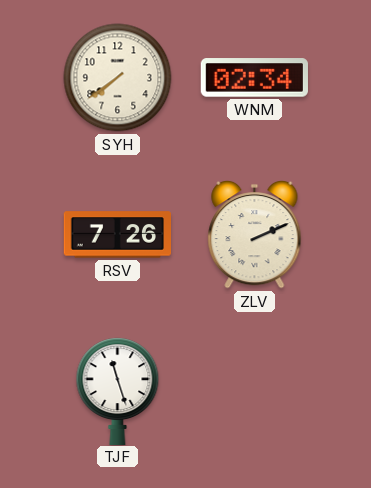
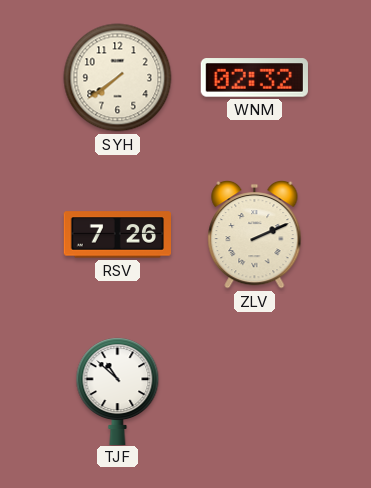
WNM: 02:34 -> 02:32
TJF: 11:27 -> 10:52
